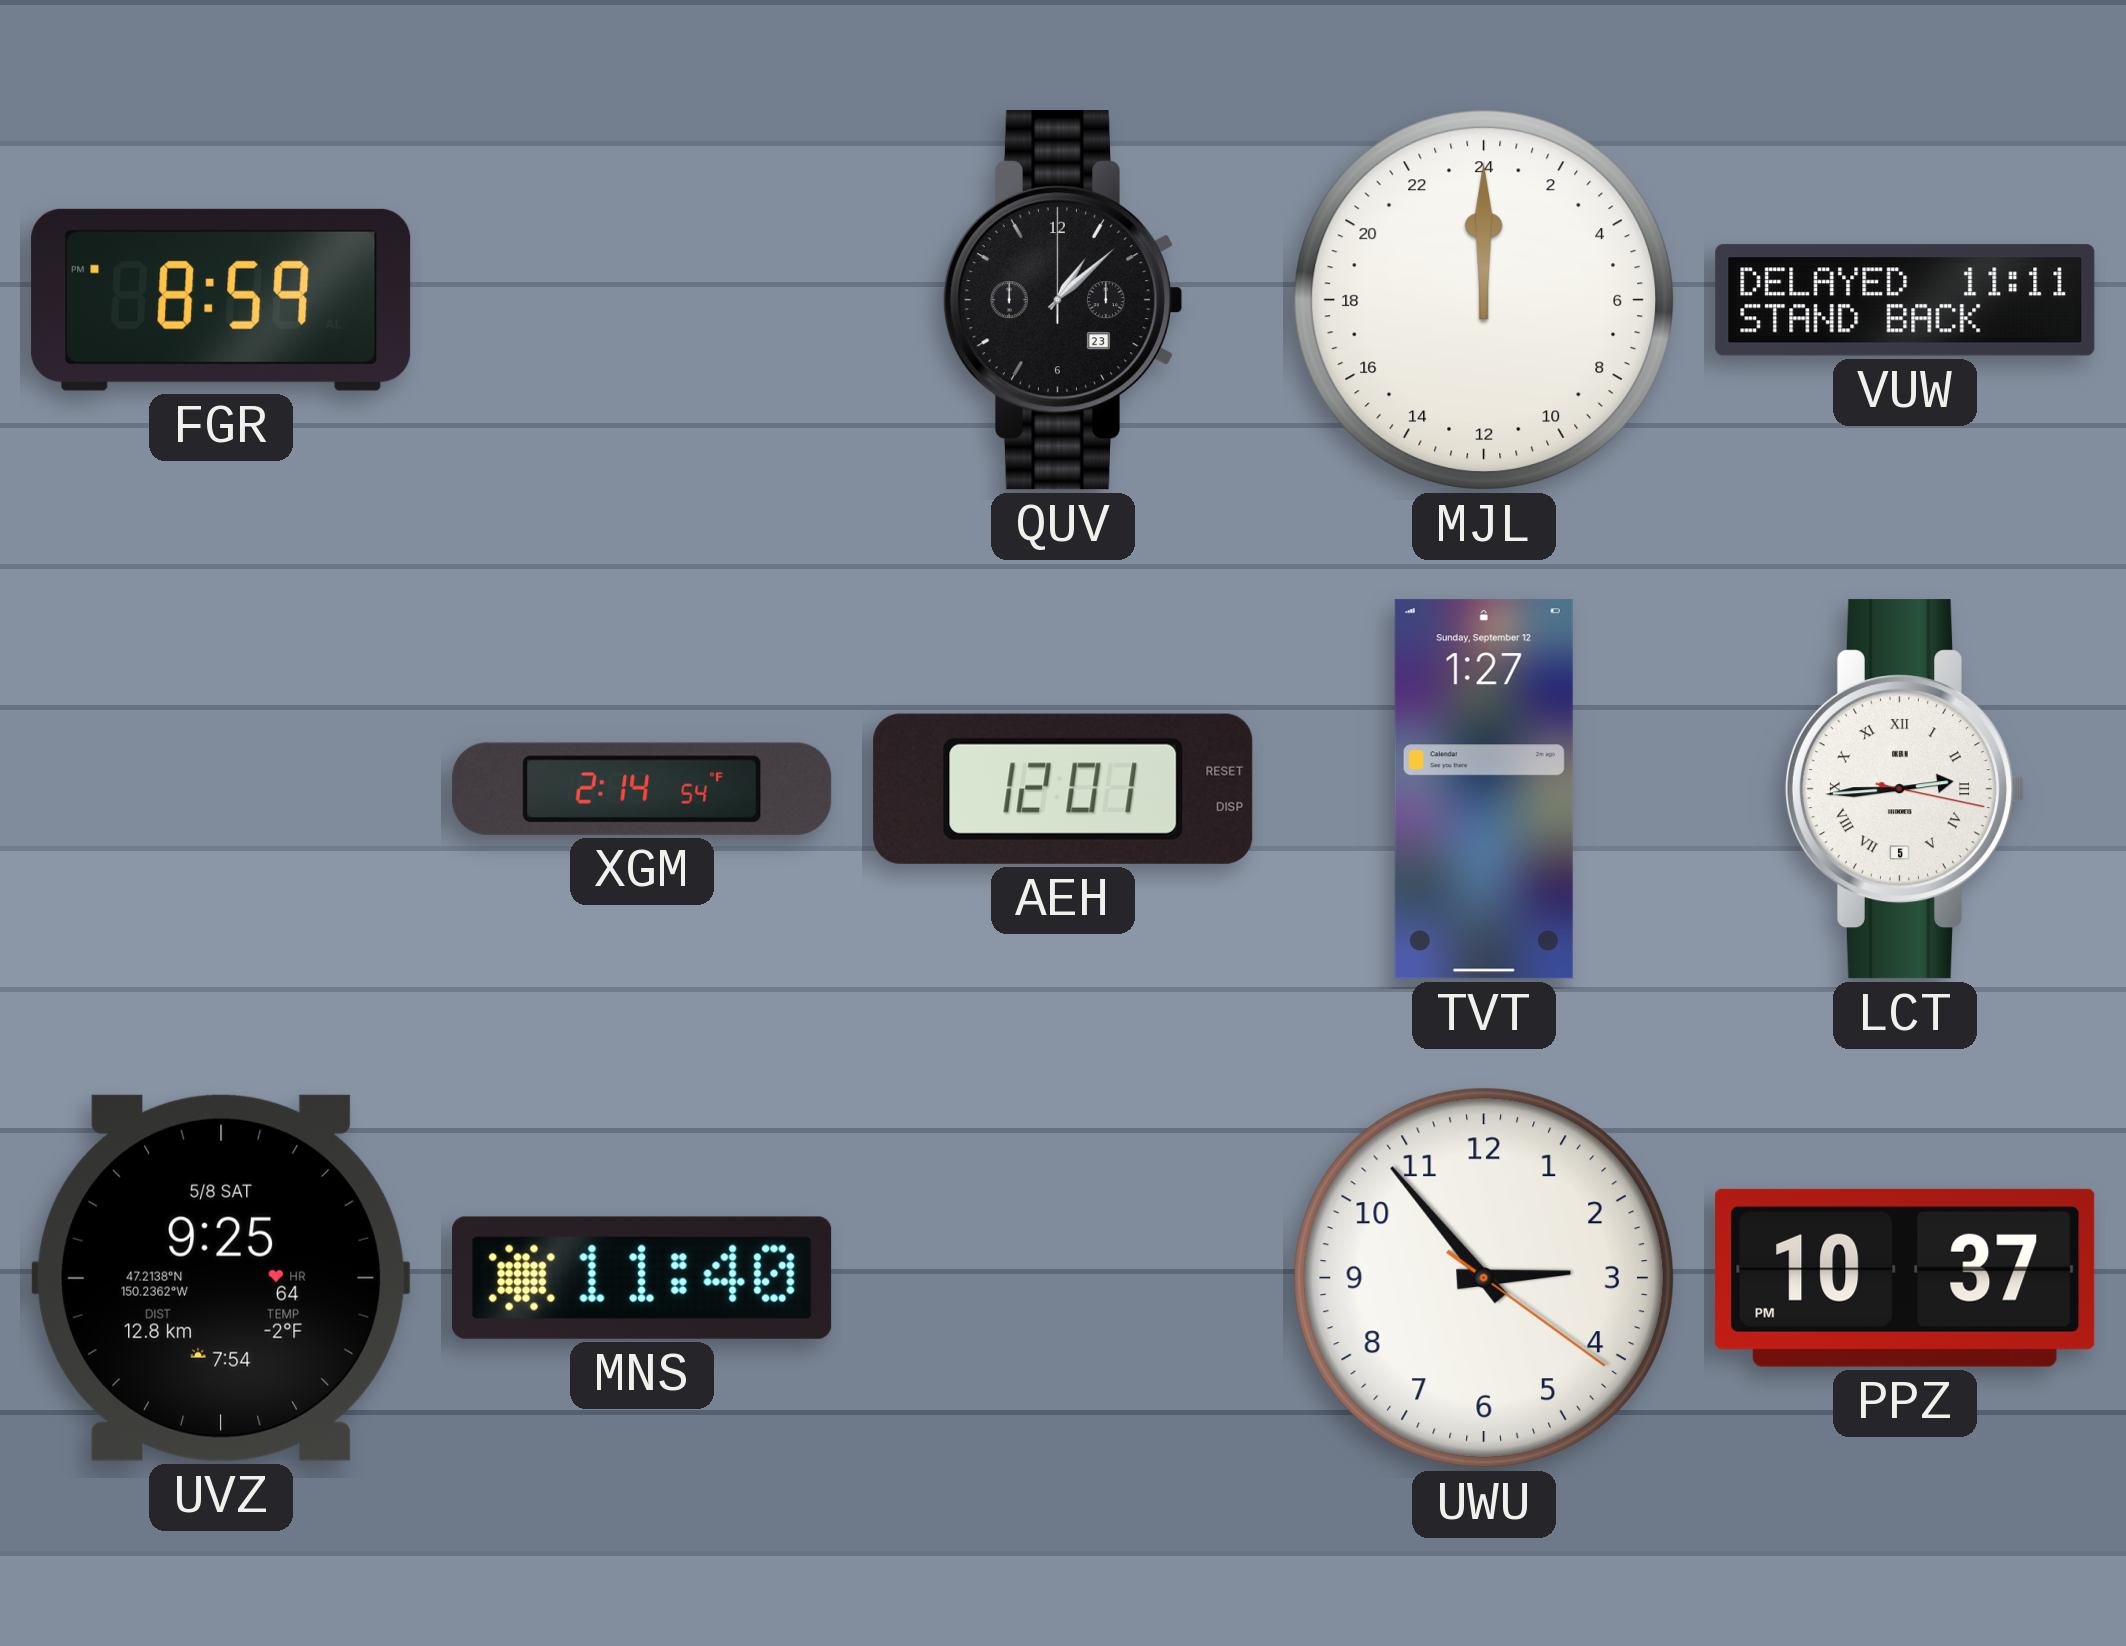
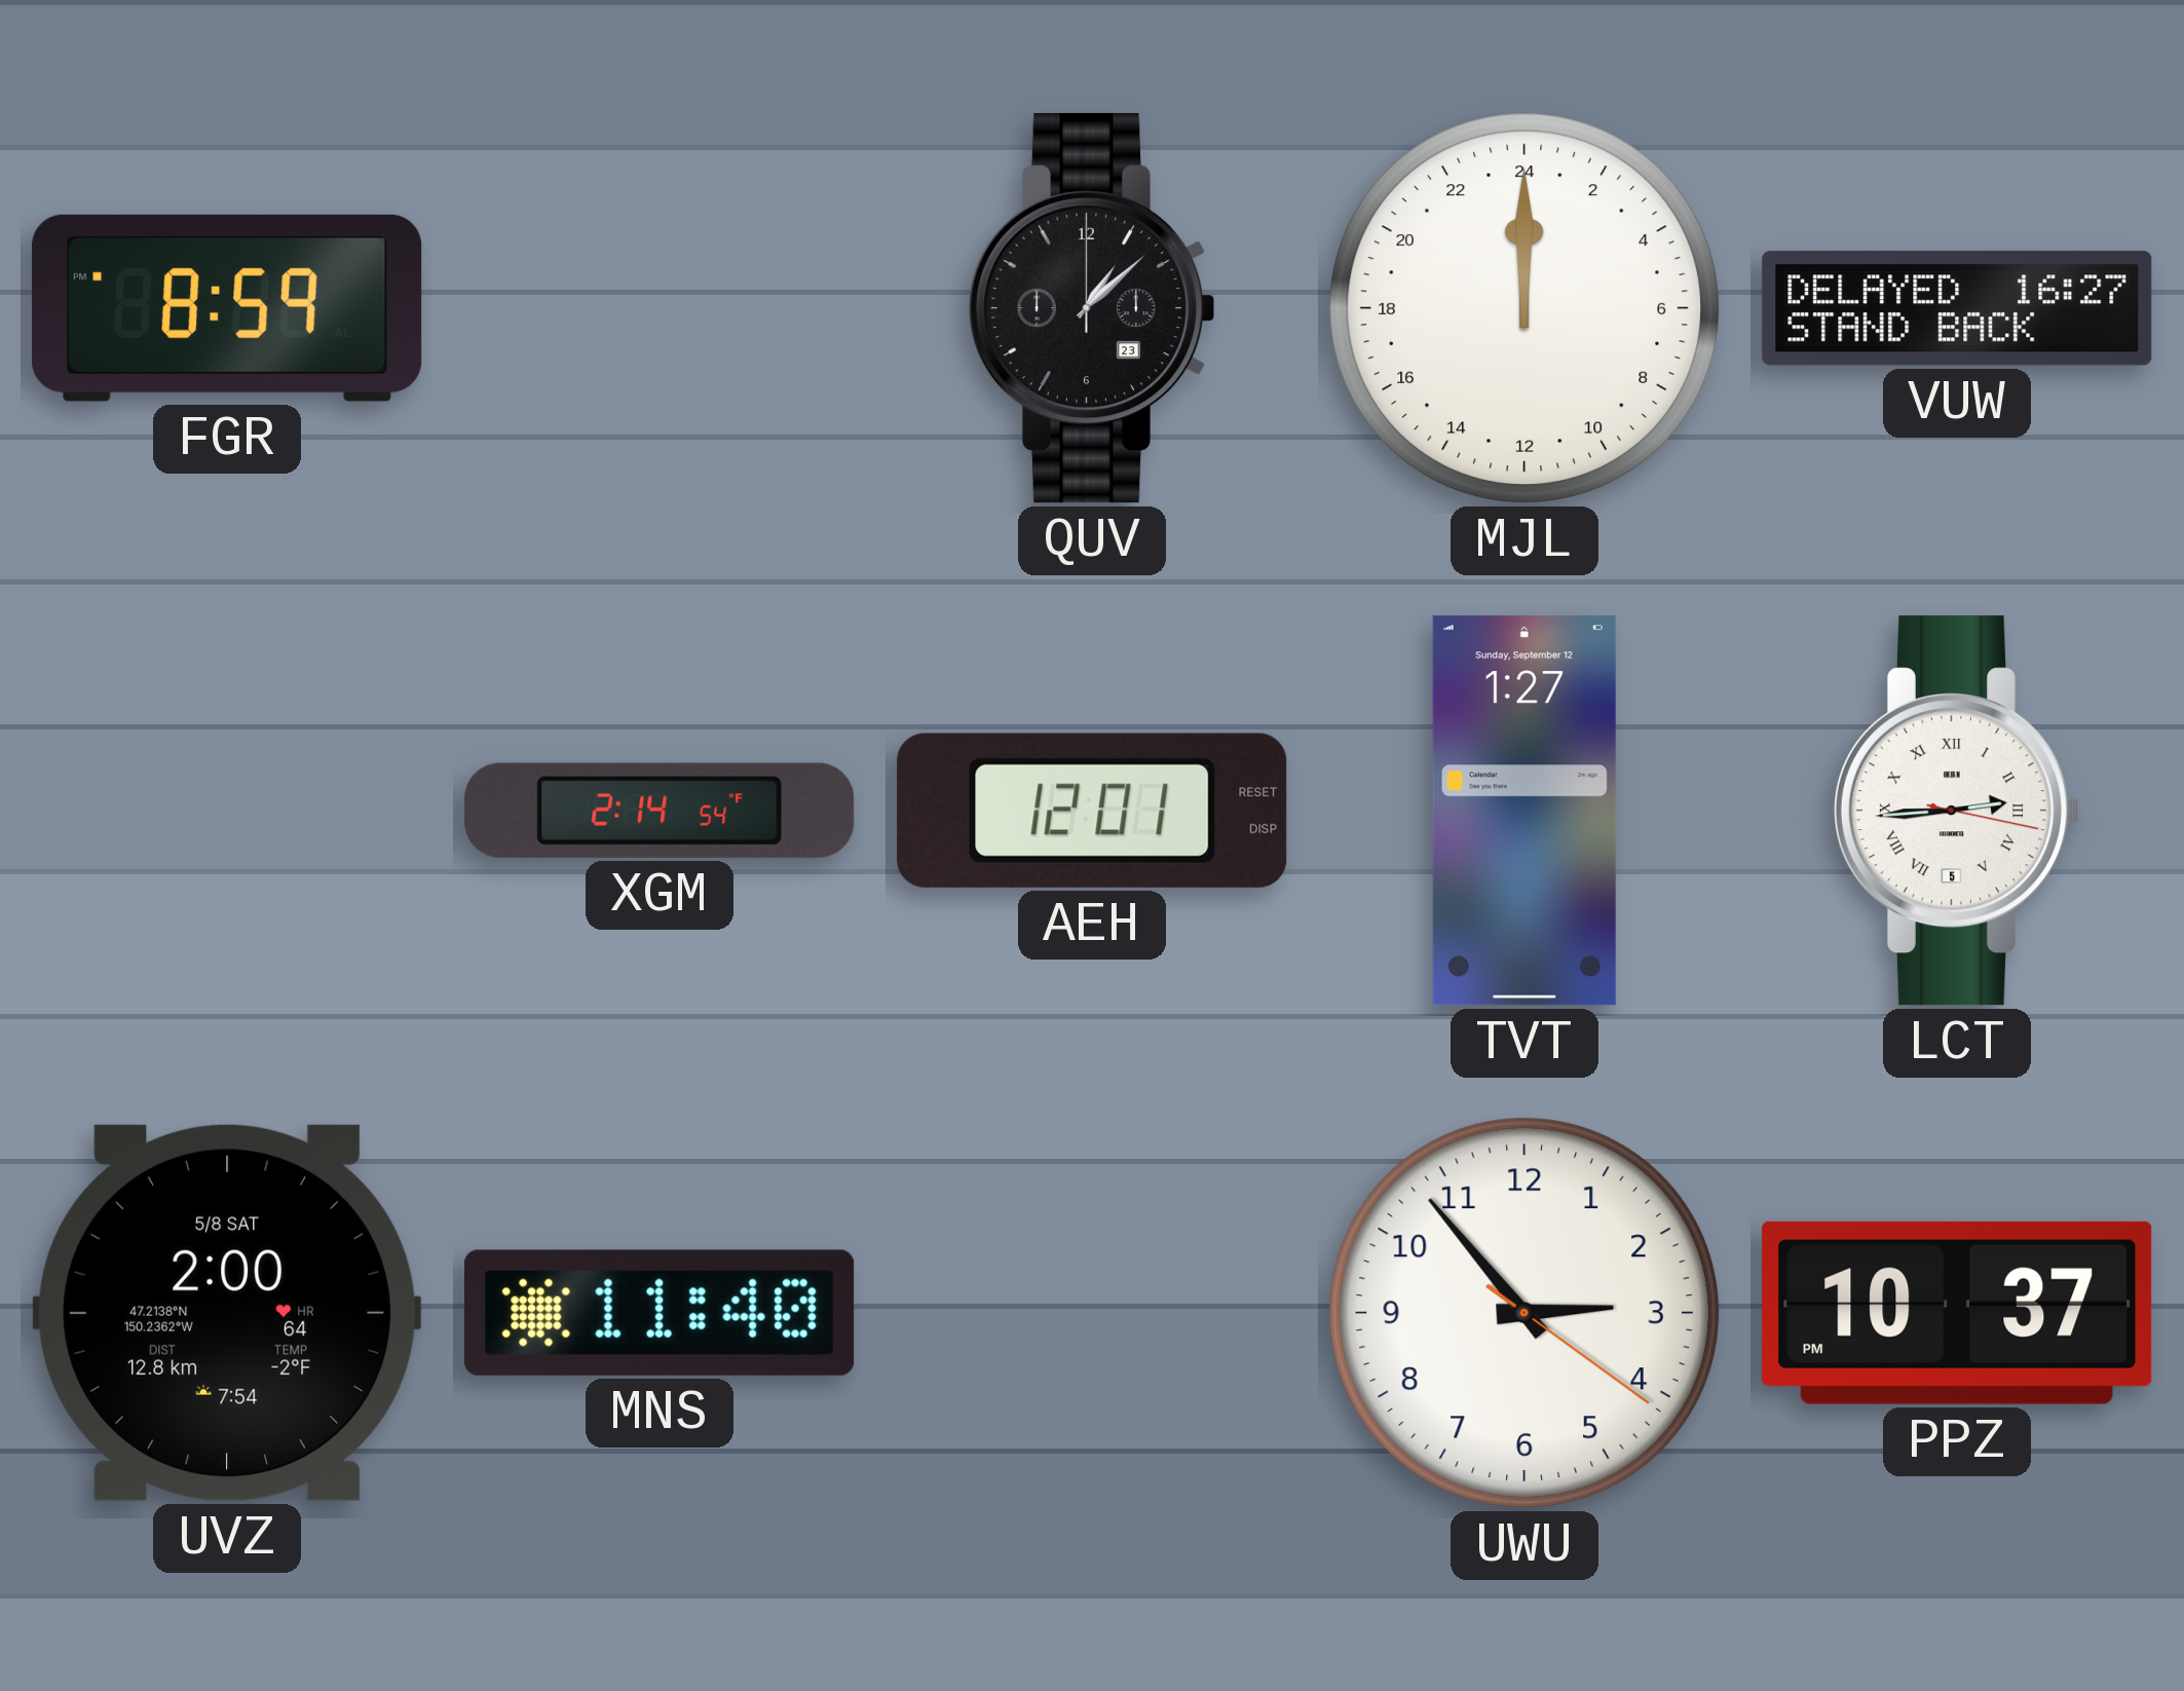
VUW: 11:11 -> 16:27
UVZ: 9:25 -> 2:00
